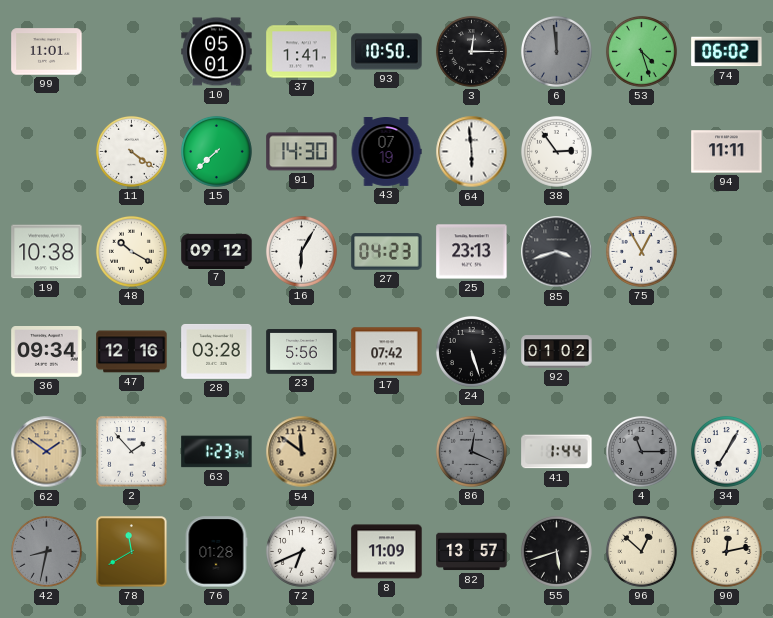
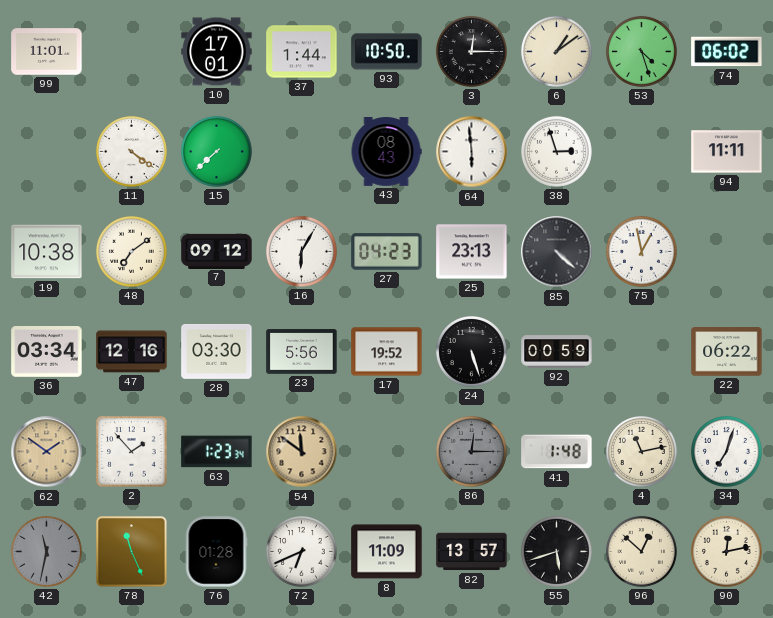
10: 05:01 -> 17:01
37: 1:41 -> 1:44
6: 11:59 -> 1:09
6 dial: grey -> cream
91: 14:30 -> none
43: 07:19 -> 08:43
38: 2:54 -> 2:57
48: 10:20 -> 7:09
85: 3:42 -> 4:22
75: 12:55 -> 12:58
36: 09:34 -> 03:34
28: 03:28 -> 03:30
17: 07:42 -> 19:52
92: 01:02 -> 00:59
22: none -> 06:22
86: 12:19 -> 12:15
41: 1:44 -> 1:48
4: 11:15 -> 11:13
4 dial: grey -> cream
34: 7:05 -> 7:03
42: 8:32 -> 11:32
78: 11:40 -> 11:26
